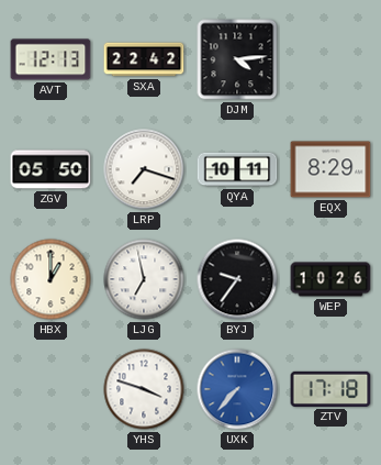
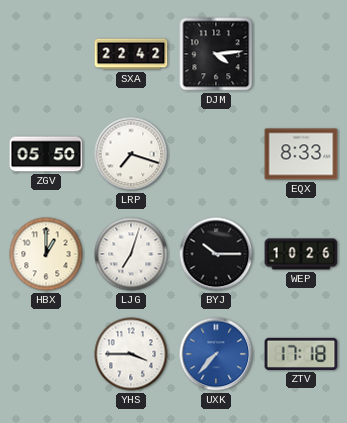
AVT: 12:13 -> none
QYA: 10:11 -> none
EQX: 8:29 -> 8:33
LJG: 6:58 -> 7:03
BYJ: 9:36 -> 10:15
YHS: 3:48 -> 3:45
